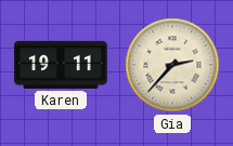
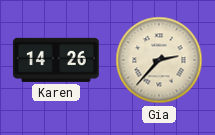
Karen: 19:11 -> 14:26
